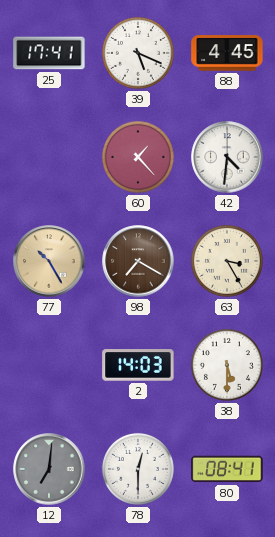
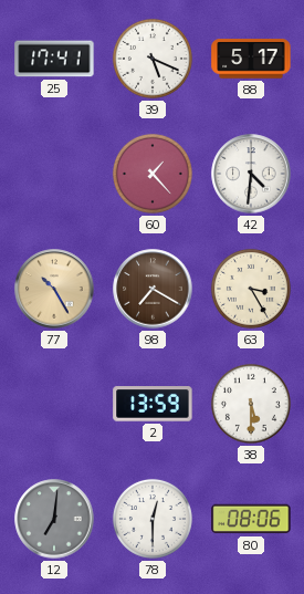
88: 4:45 -> 5:17
2: 14:03 -> 13:59
80: 08:41 -> 08:06
